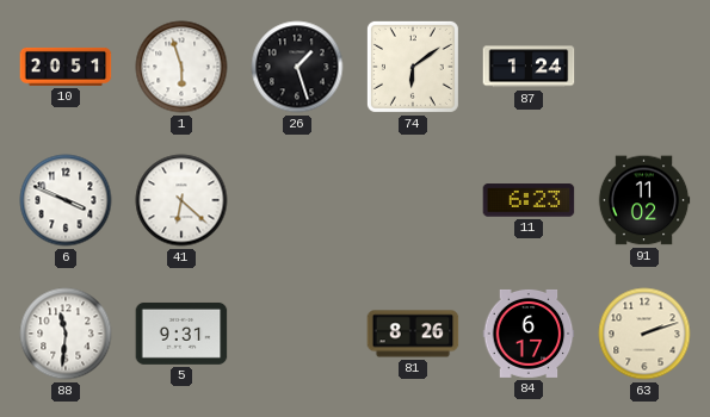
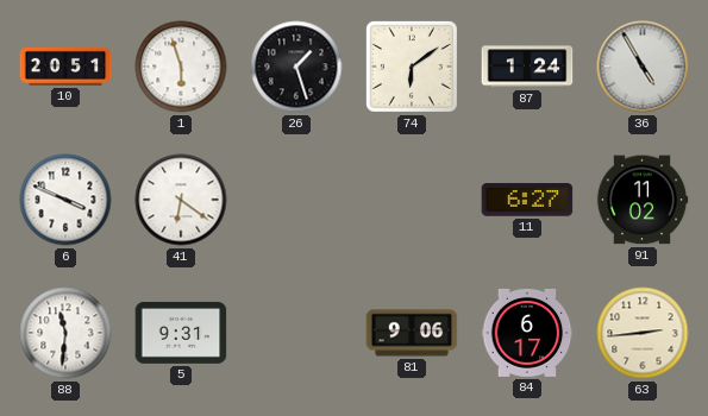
36: none -> 4:55
41: 6:22 -> 6:21
11: 6:23 -> 6:27
81: 8:26 -> 9:06
63: 2:12 -> 2:44
